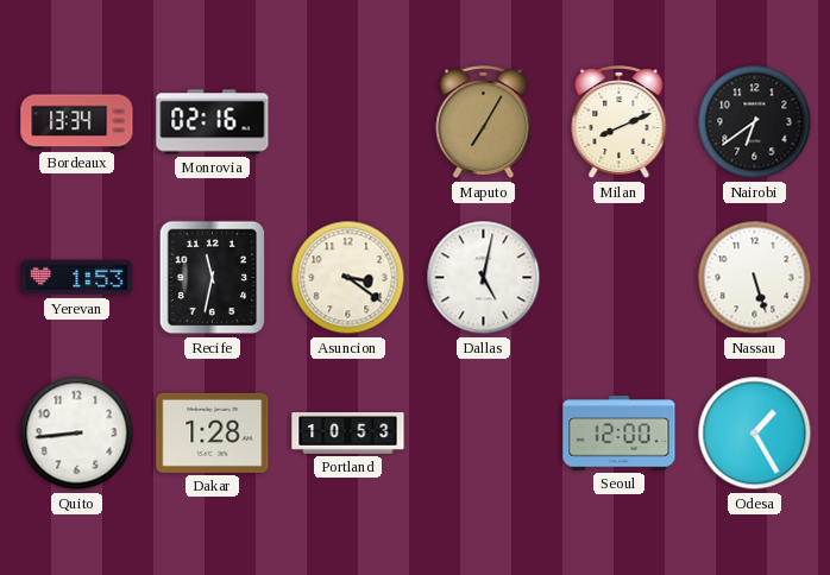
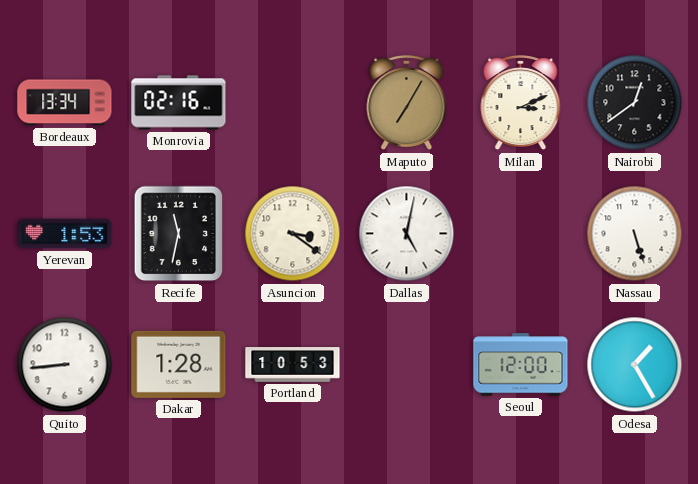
Milan: 8:11 -> 3:11
Nairobi: 6:39 -> 12:39
